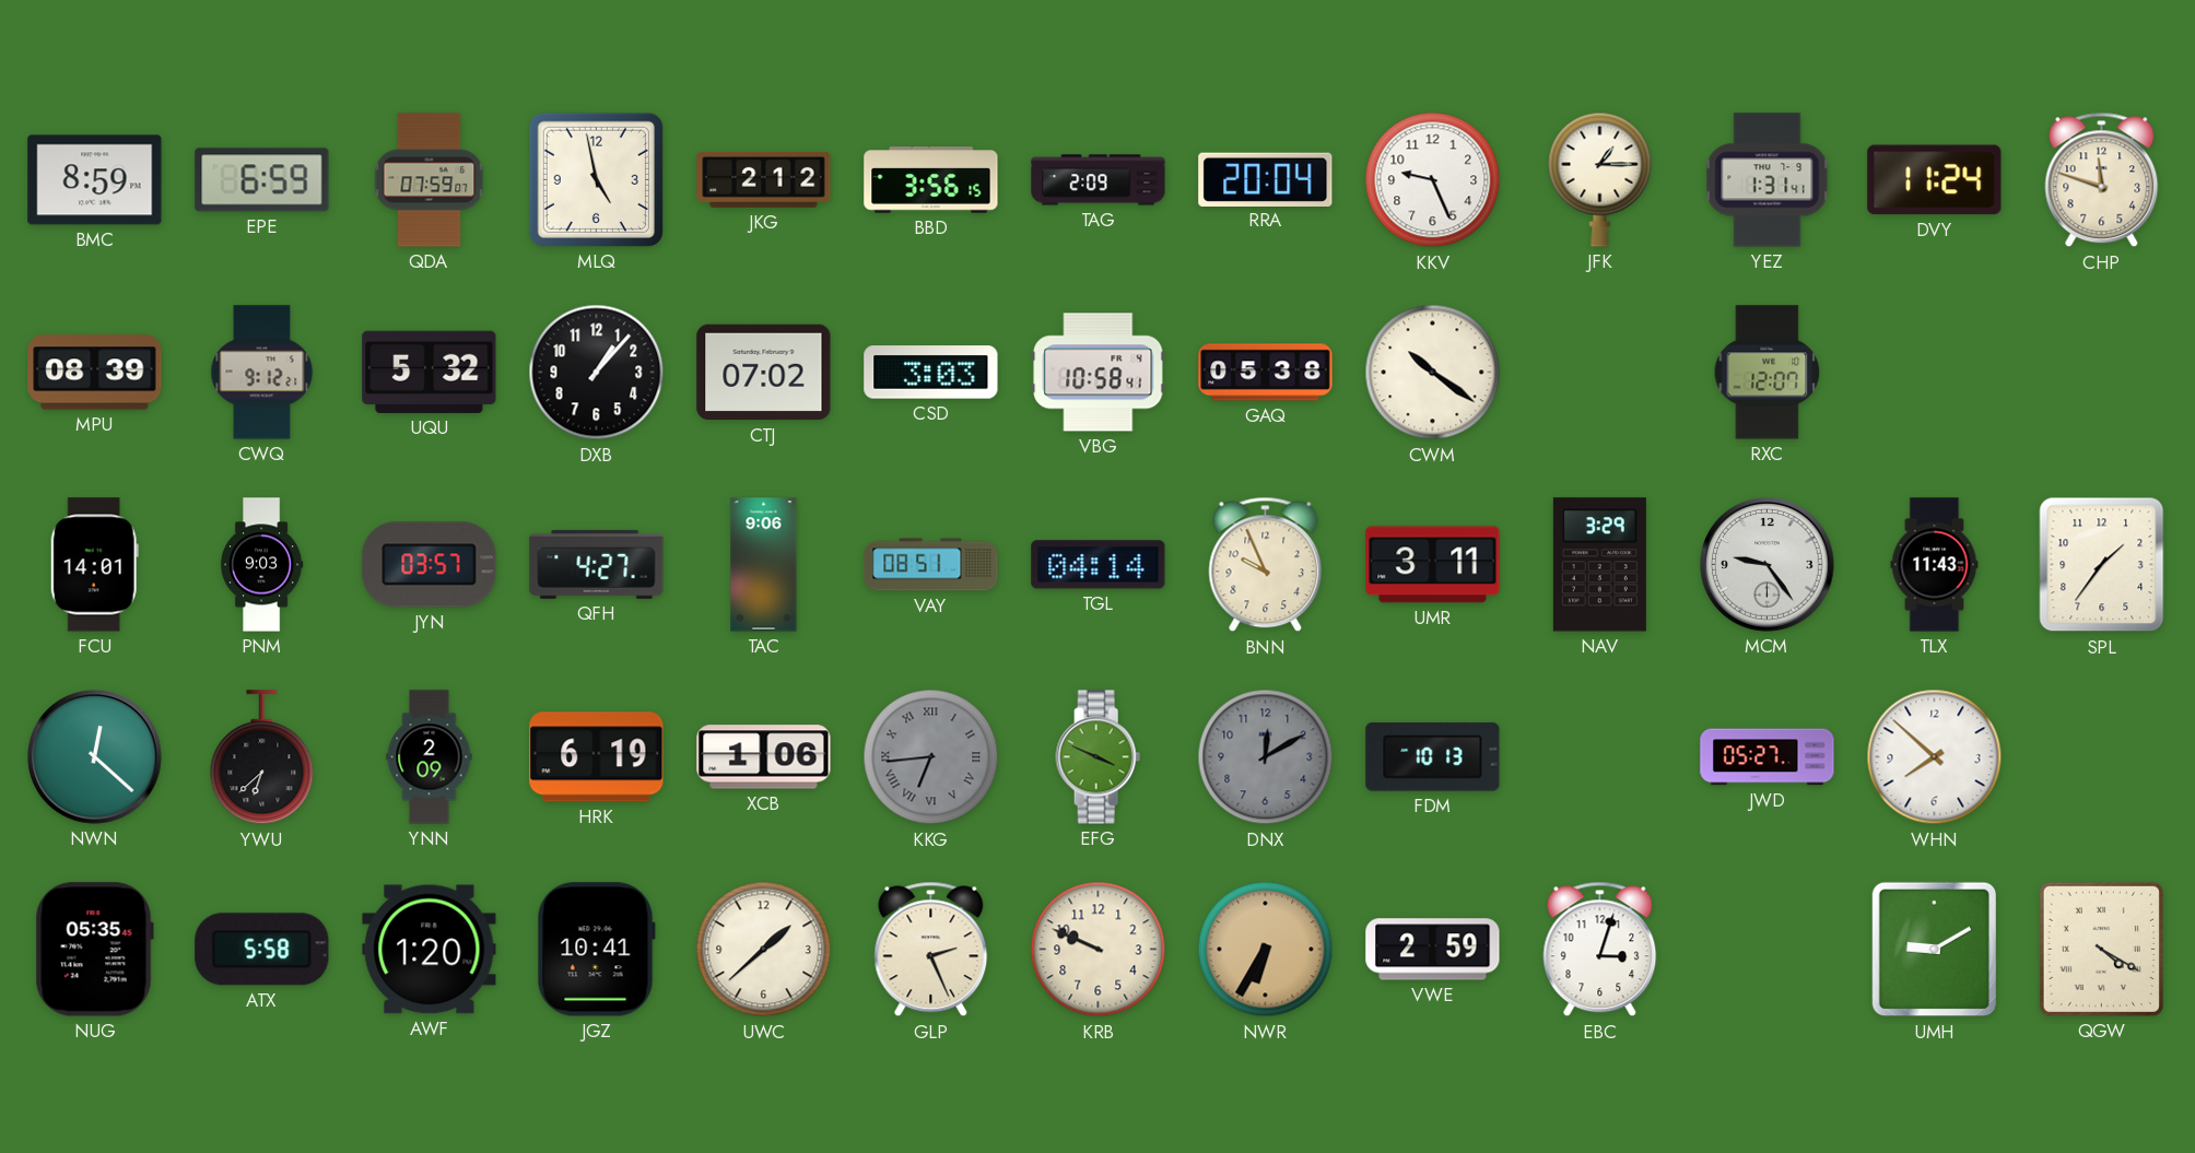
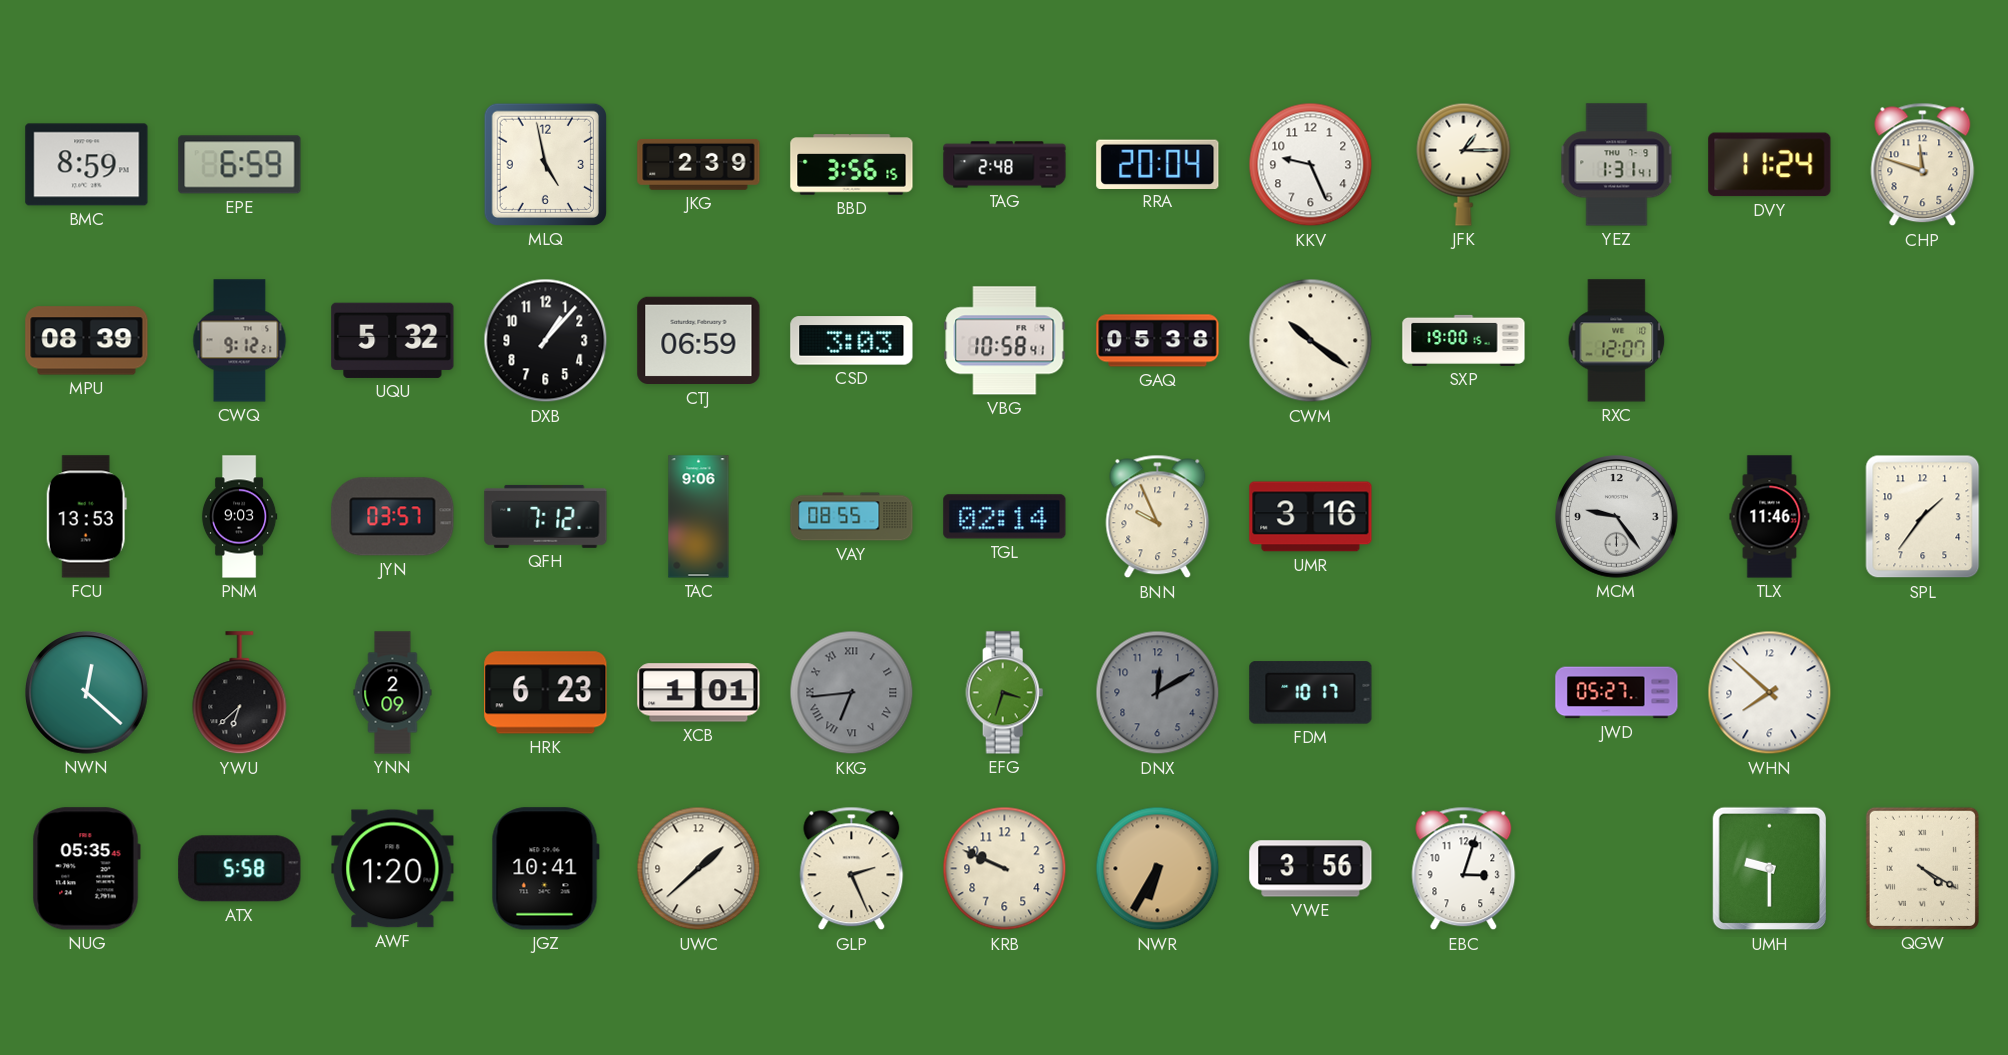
QDA: 07:59 -> none
JKG: 2:12 -> 2:39
TAG: 2:09 -> 2:48
CTJ: 07:02 -> 06:59
SXP: none -> 19:00
FCU: 14:01 -> 13:53
QFH: 4:27 -> 7:12
VAY: 08:51 -> 08:55
TGL: 04:14 -> 02:14
UMR: 3:11 -> 3:16
NAV: 3:29 -> none
TLX: 11:43 -> 11:46
HRK: 6:19 -> 6:23
XCB: 1:06 -> 1:01
EFG: 3:49 -> 3:33
FDM: 10:13 -> 10:17
VWE: 2:59 -> 3:56
UMH: 9:10 -> 9:30
